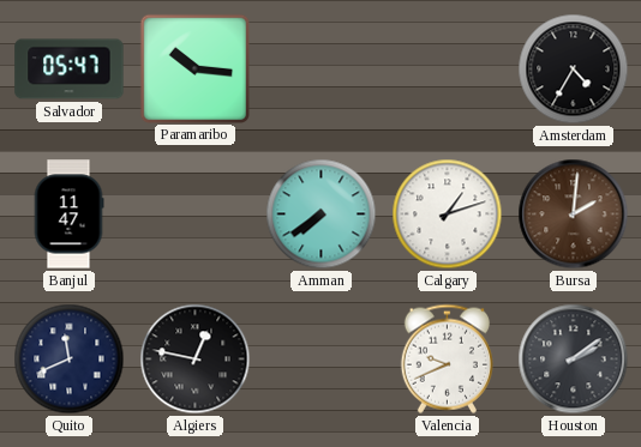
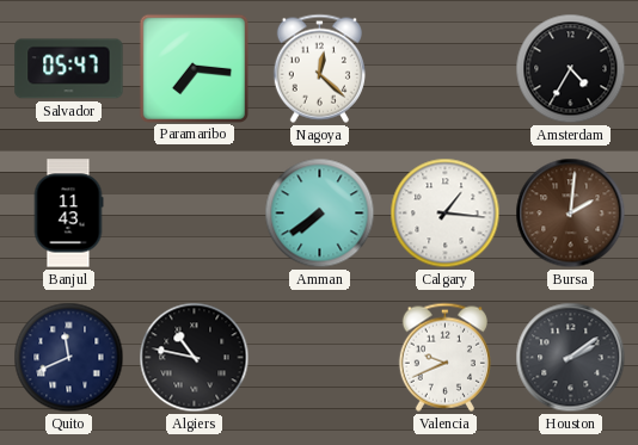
Paramaribo: 10:16 -> 7:16
Nagoya: none -> 12:22
Banjul: 11:47 -> 11:43
Calgary: 1:12 -> 1:16
Algiers: 12:47 -> 10:47
